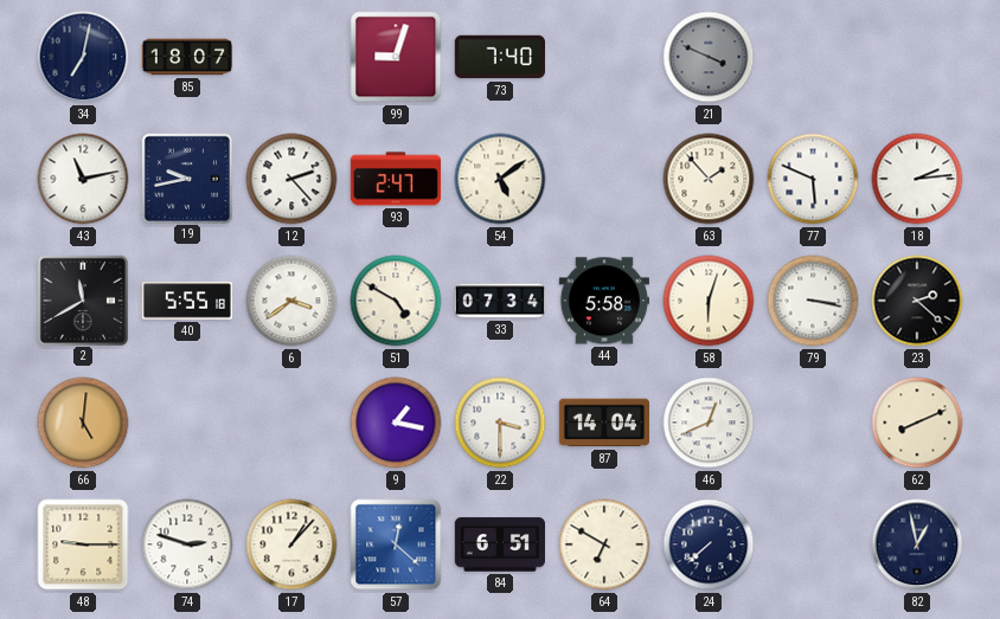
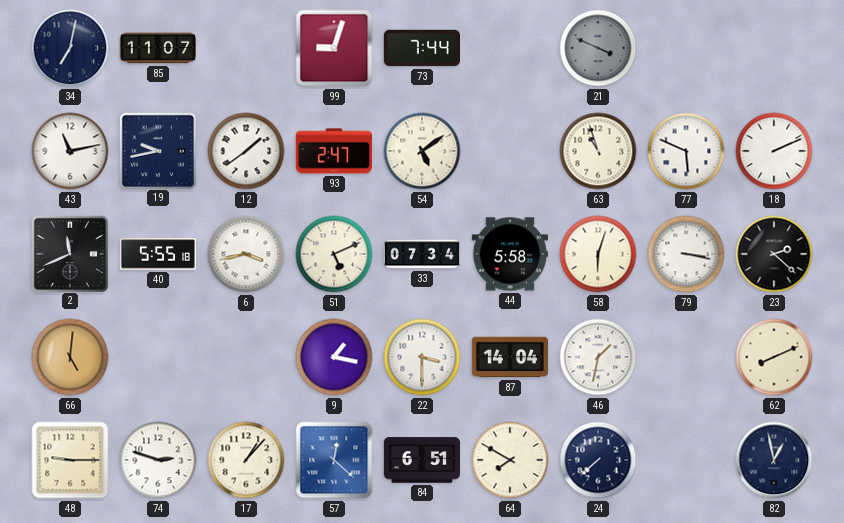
85: 18:07 -> 11:07
73: 7:40 -> 7:44
12: 2:23 -> 1:39
63: 1:53 -> 10:57
18: 2:14 -> 2:11
2: 11:40 -> 11:41
6: 3:39 -> 3:43
51: 4:50 -> 5:11
46: 12:41 -> 1:32
64: 6:50 -> 7:50
